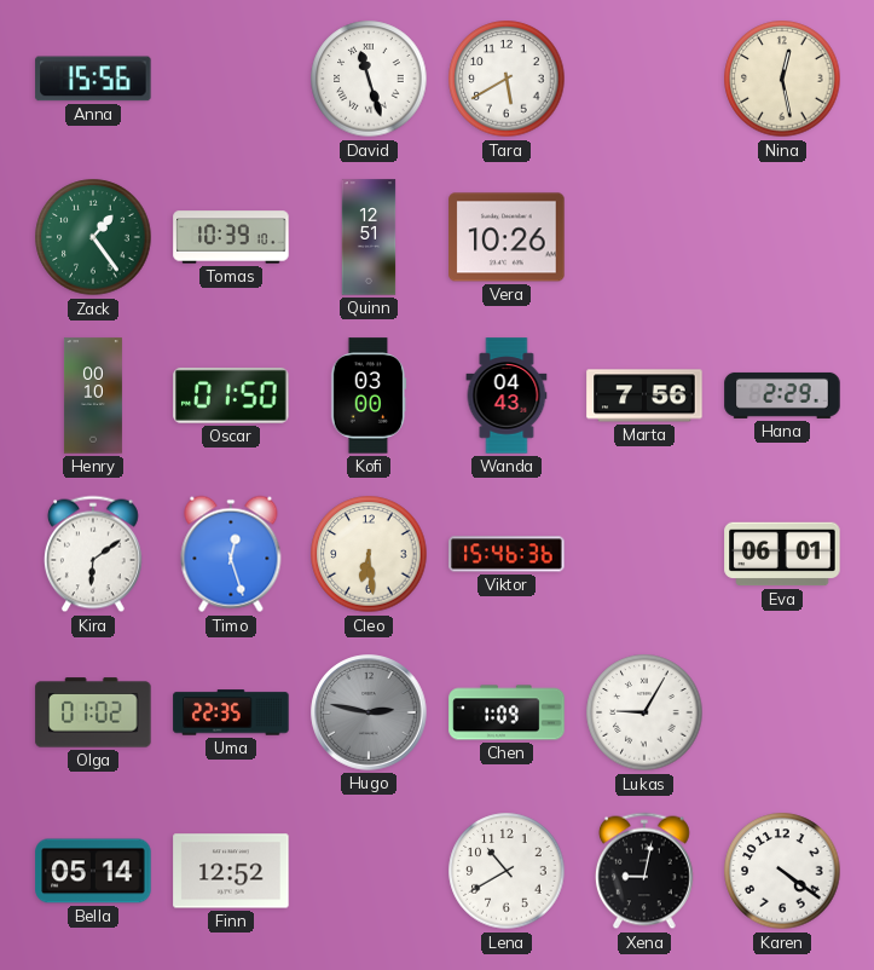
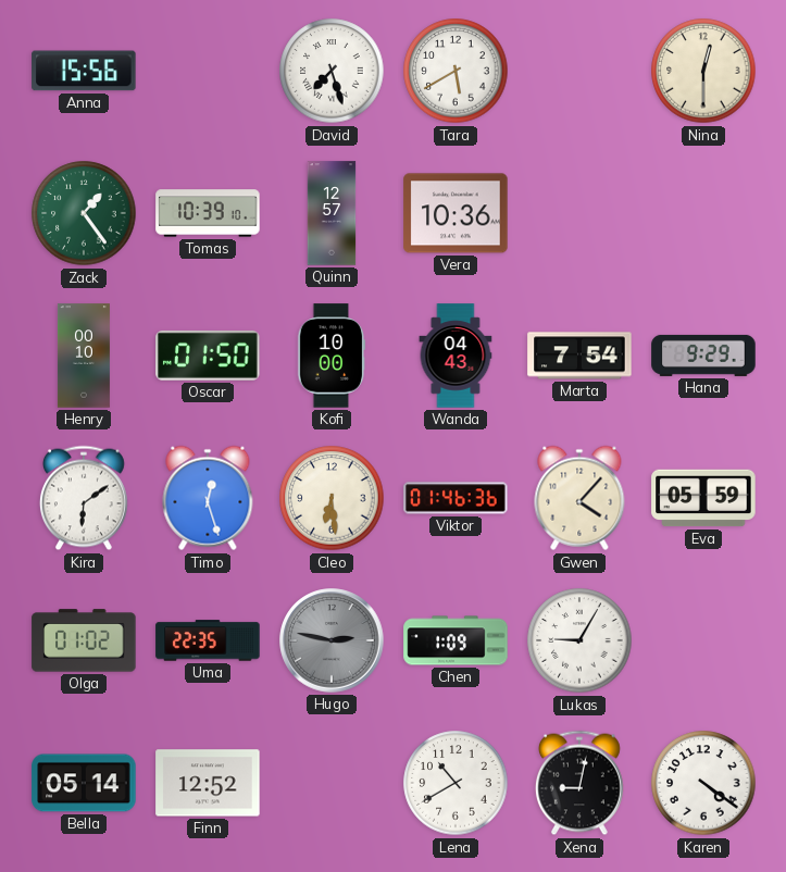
David: 11:27 -> 7:27
Nina: 12:28 -> 12:30
Quinn: 12:51 -> 12:57
Vera: 10:26 -> 10:36
Kofi: 03:00 -> 10:00
Marta: 7:56 -> 7:54
Hana: 2:29 -> 9:29
Viktor: 15:46 -> 01:46
Gwen: none -> 4:07
Eva: 06:01 -> 05:59
